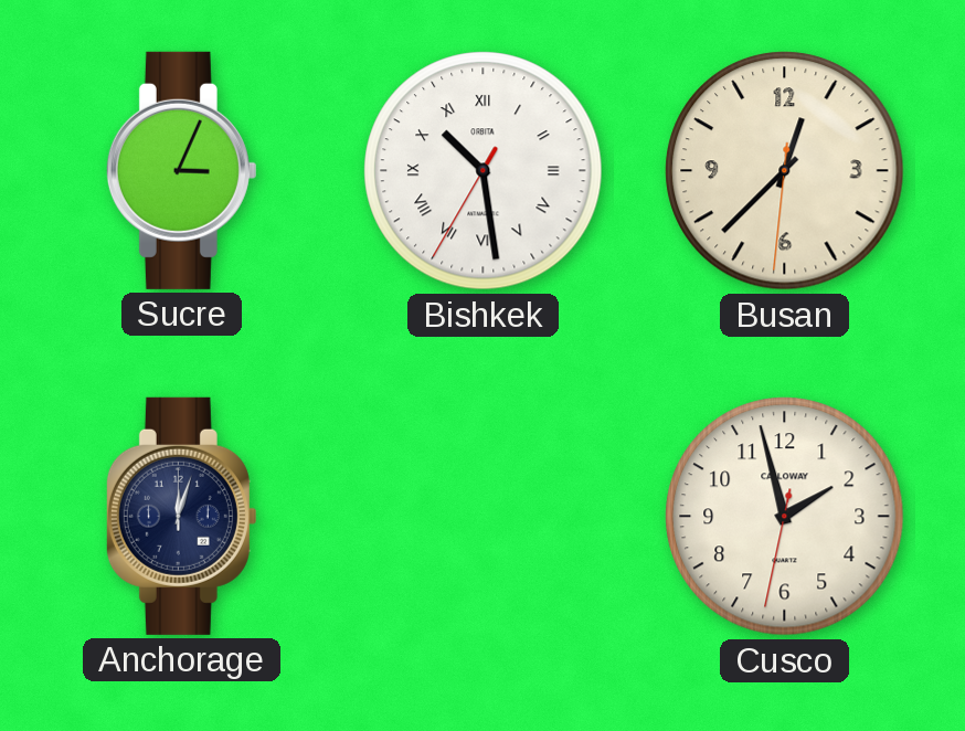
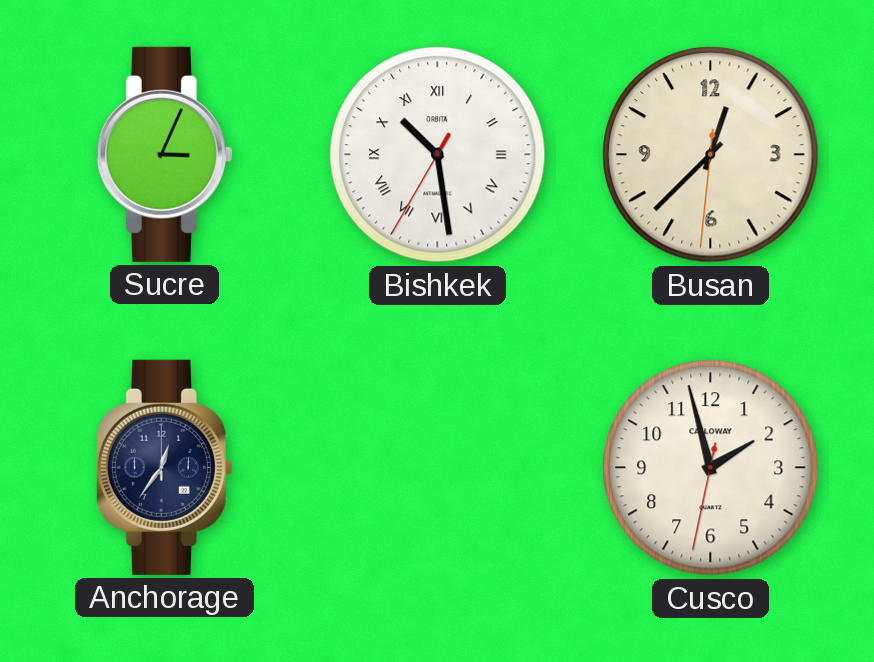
Anchorage: 12:03 -> 12:36
